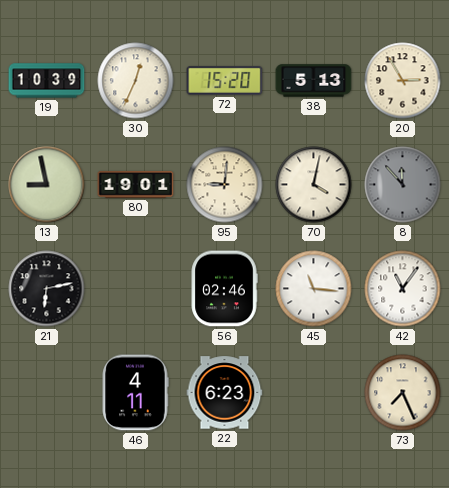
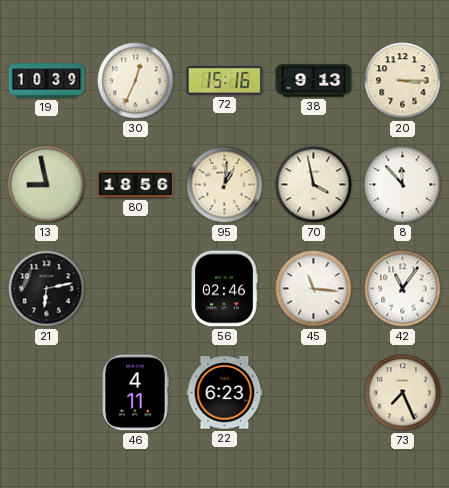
72: 15:20 -> 15:16
38: 5:13 -> 9:13
20: 2:55 -> 3:15
80: 19:01 -> 18:56
95: 9:01 -> 1:01
70: 4:02 -> 3:58
8 dial: grey -> white
